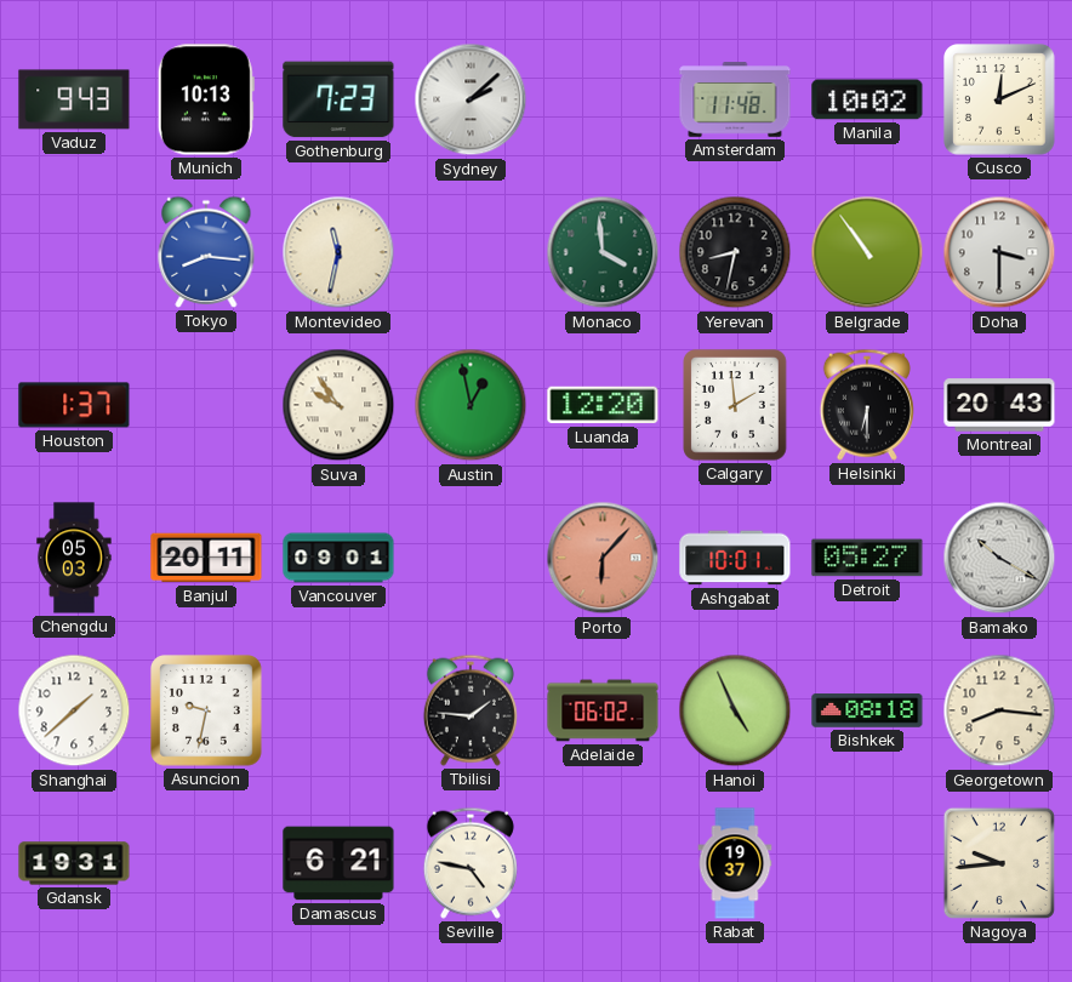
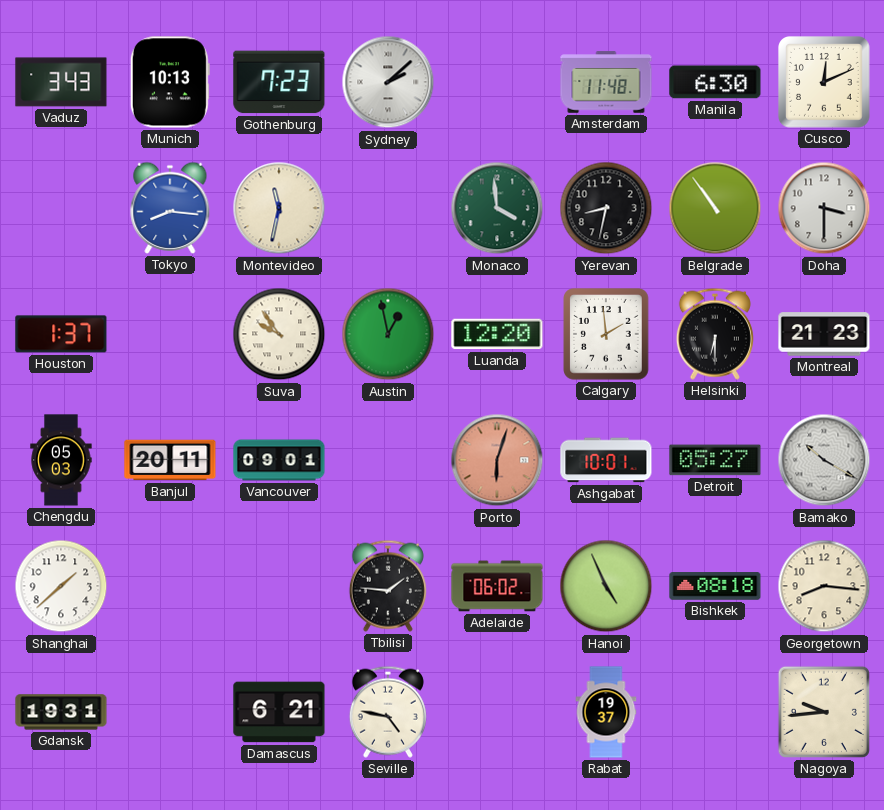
Vaduz: 9:43 -> 3:43
Manila: 10:02 -> 6:30
Montreal: 20:43 -> 21:23
Porto: 6:07 -> 6:03
Asuncion: 9:32 -> none
